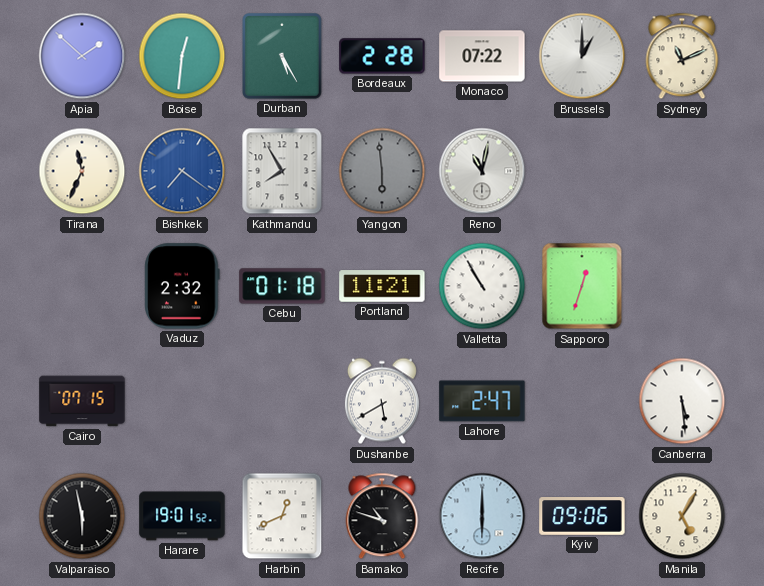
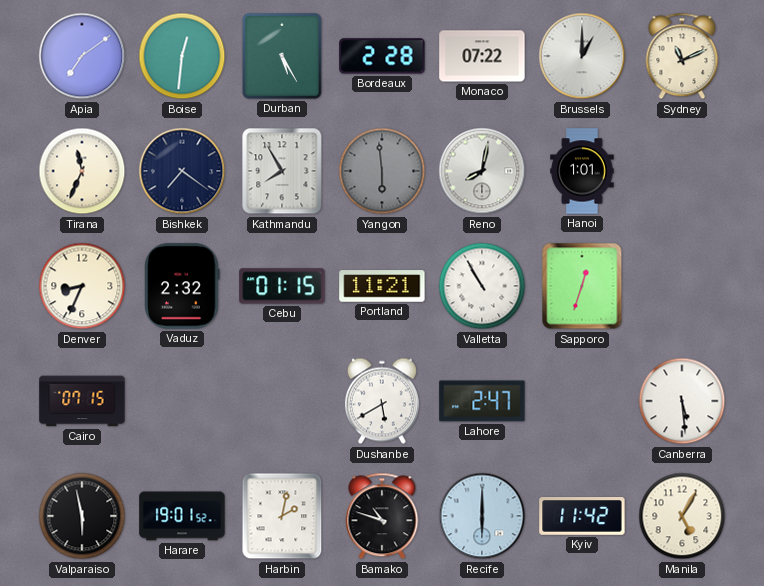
Apia: 1:52 -> 7:09
Bishkek dial: blue -> navy
Reno: 11:02 -> 8:02
Hanoi: none -> 1:01
Denver: none -> 8:34
Cebu: 01:18 -> 01:15
Harbin: 12:41 -> 2:02
Kyiv: 09:06 -> 11:42
